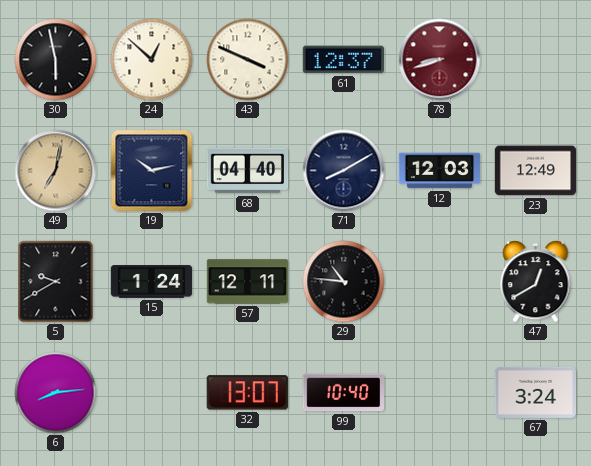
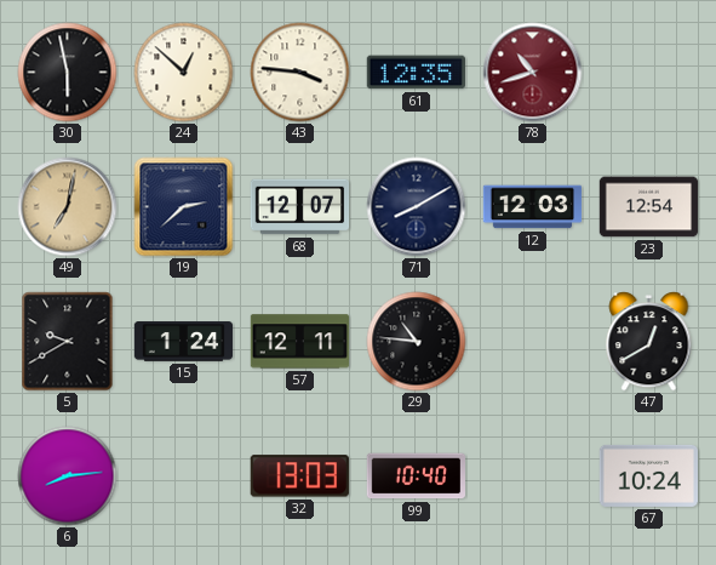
43: 3:49 -> 3:46
61: 12:37 -> 12:35
78: 8:42 -> 10:42
19: 10:13 -> 2:38
68: 04:40 -> 12:07
23: 12:49 -> 12:54
32: 13:07 -> 13:03
67: 3:24 -> 10:24
